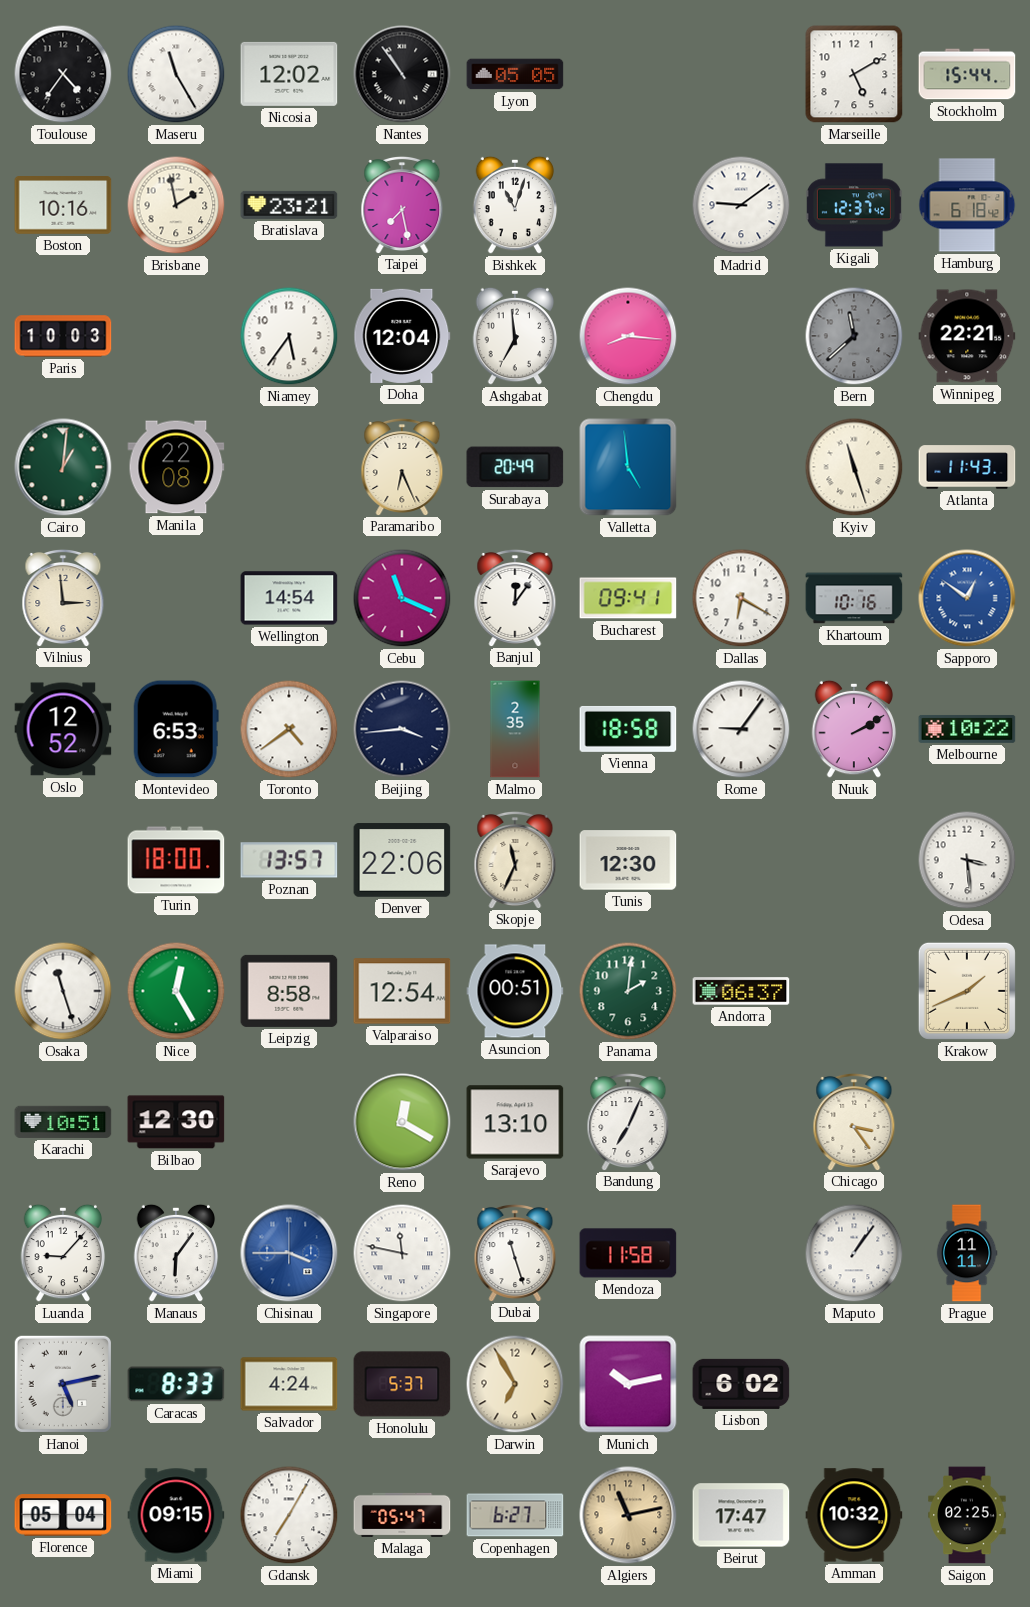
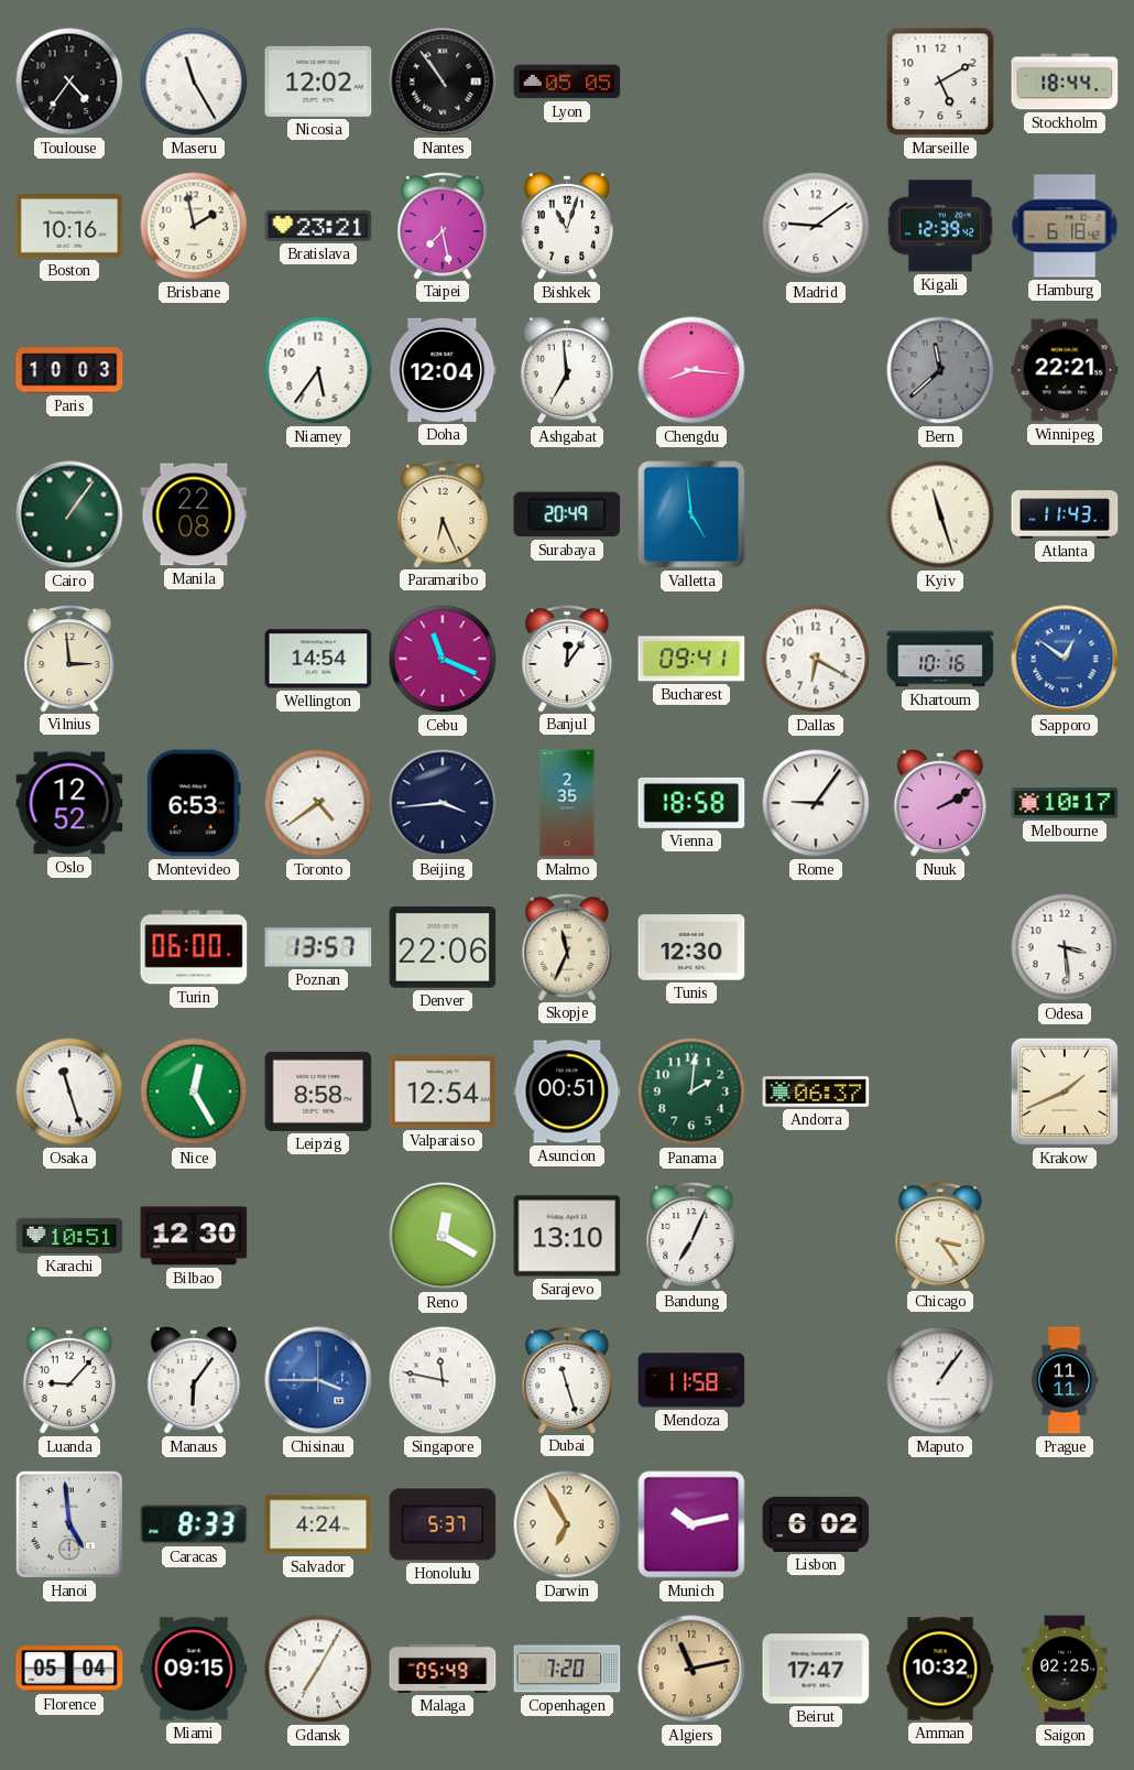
Stockholm: 15:44 -> 18:44
Kigali: 12:37 -> 12:39
Cairo: 1:01 -> 1:06
Melbourne: 10:22 -> 10:17
Turin: 18:00 -> 06:00
Hanoi: 5:13 -> 4:59
Malaga: 05:47 -> 05:49
Copenhagen: 6:27 -> 7:20
